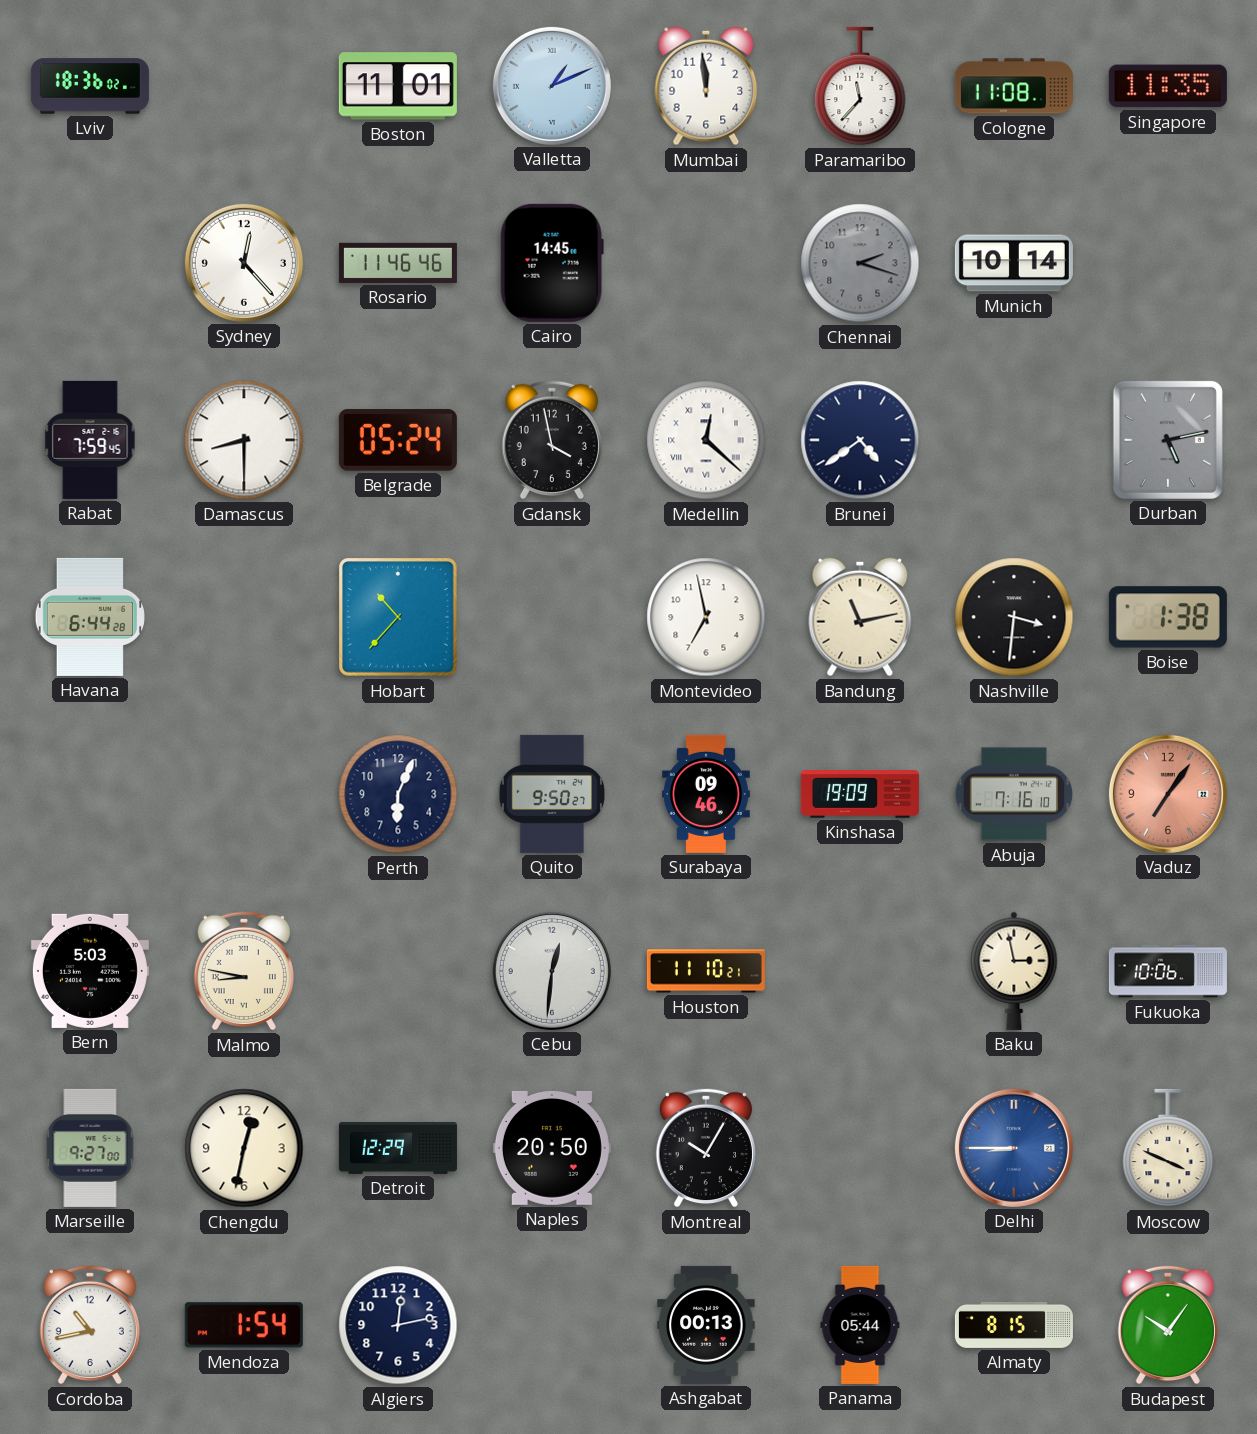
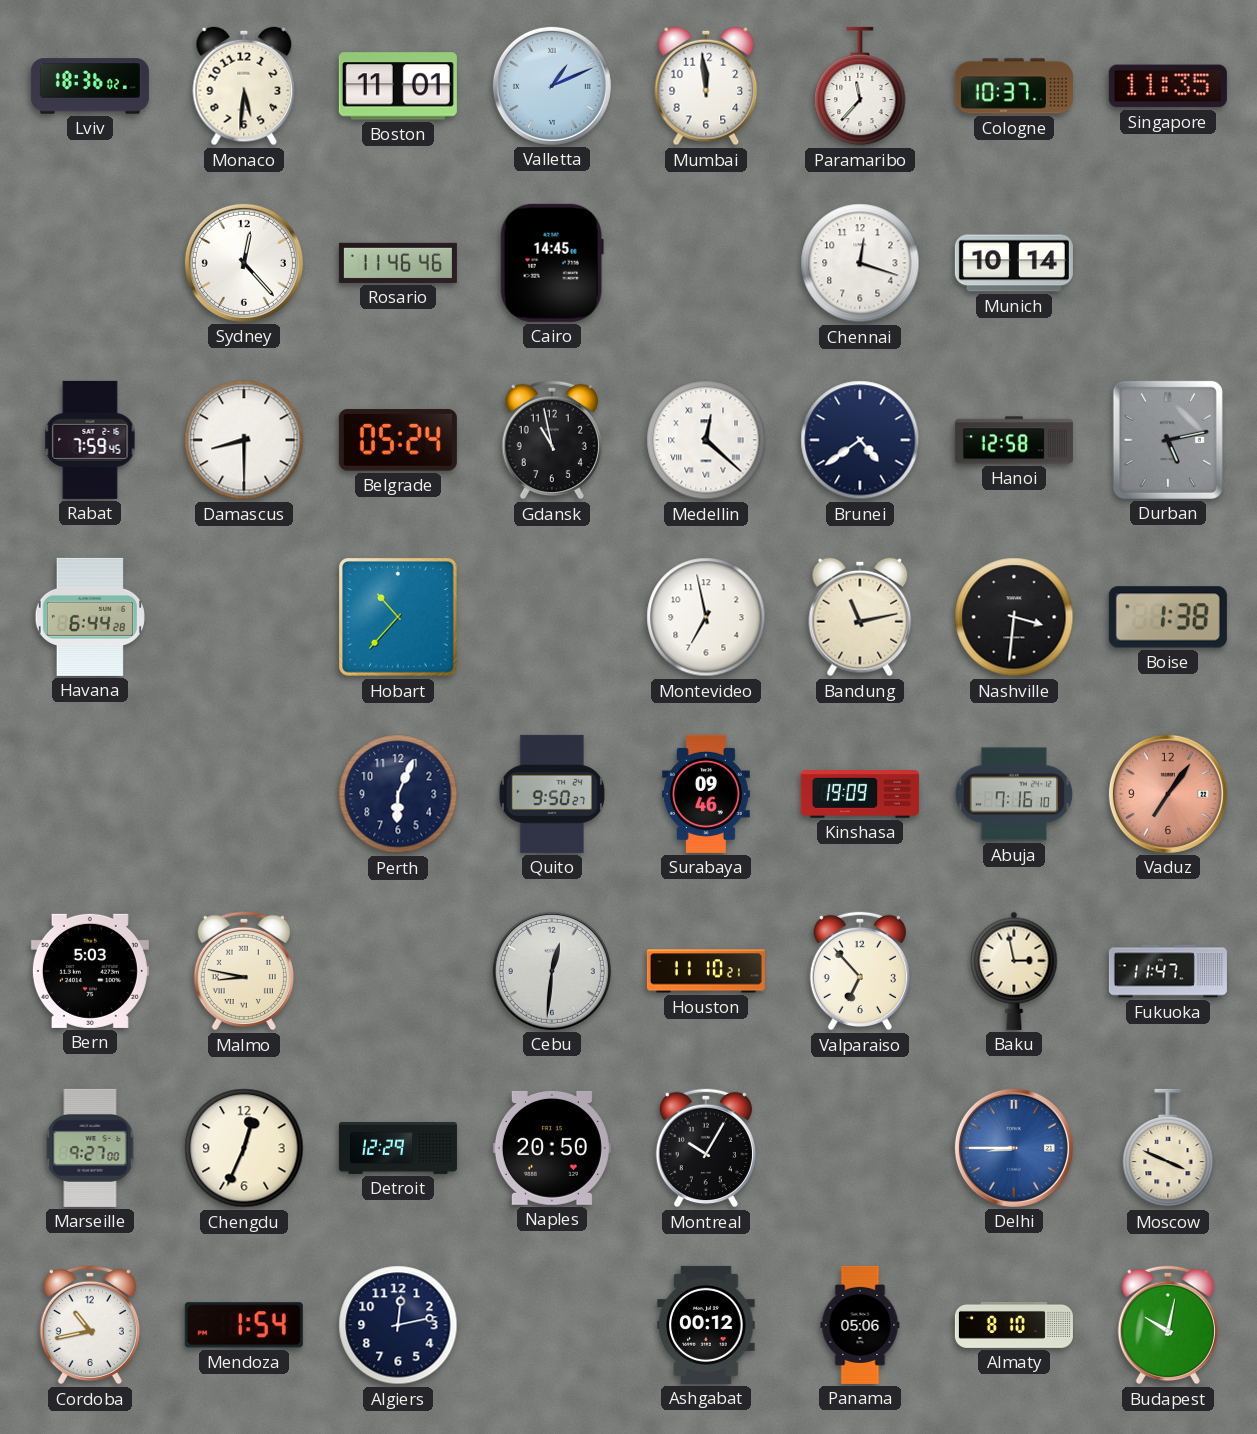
Monaco: none -> 5:31
Cologne: 11:08 -> 10:37
Chennai: 2:18 -> 12:18
Chennai dial: grey -> white
Gdansk: 3:58 -> 10:58
Hanoi: none -> 12:58
Valparaiso: none -> 6:53
Fukuoka: 10:06 -> 11:47
Chengdu: 12:32 -> 12:34
Ashgabat: 00:13 -> 00:12
Panama: 05:44 -> 05:06
Almaty: 8:15 -> 8:10
Budapest: 10:06 -> 10:02
